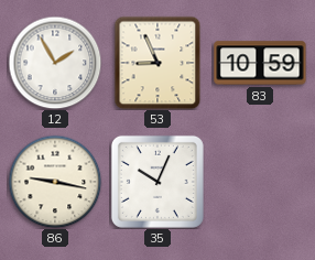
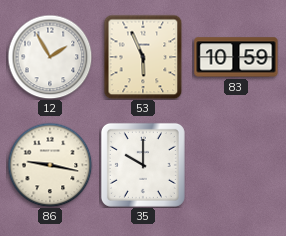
53: 8:56 -> 5:56
35: 10:04 -> 10:00
